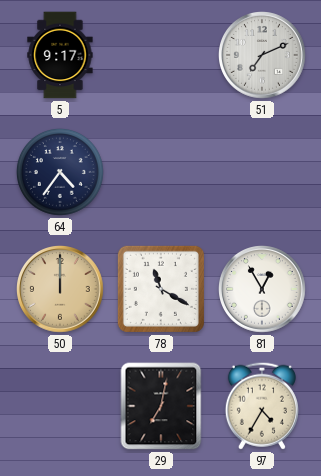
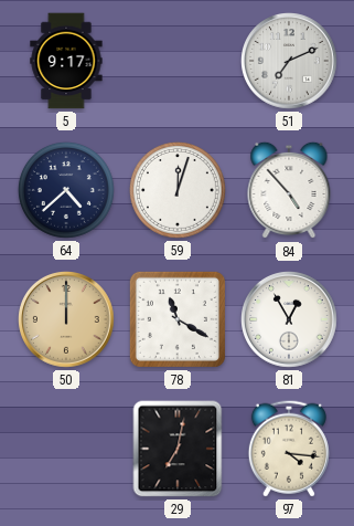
64: 4:36 -> 4:38
59: none -> 12:03
84: none -> 4:53
97: 4:35 -> 4:16
